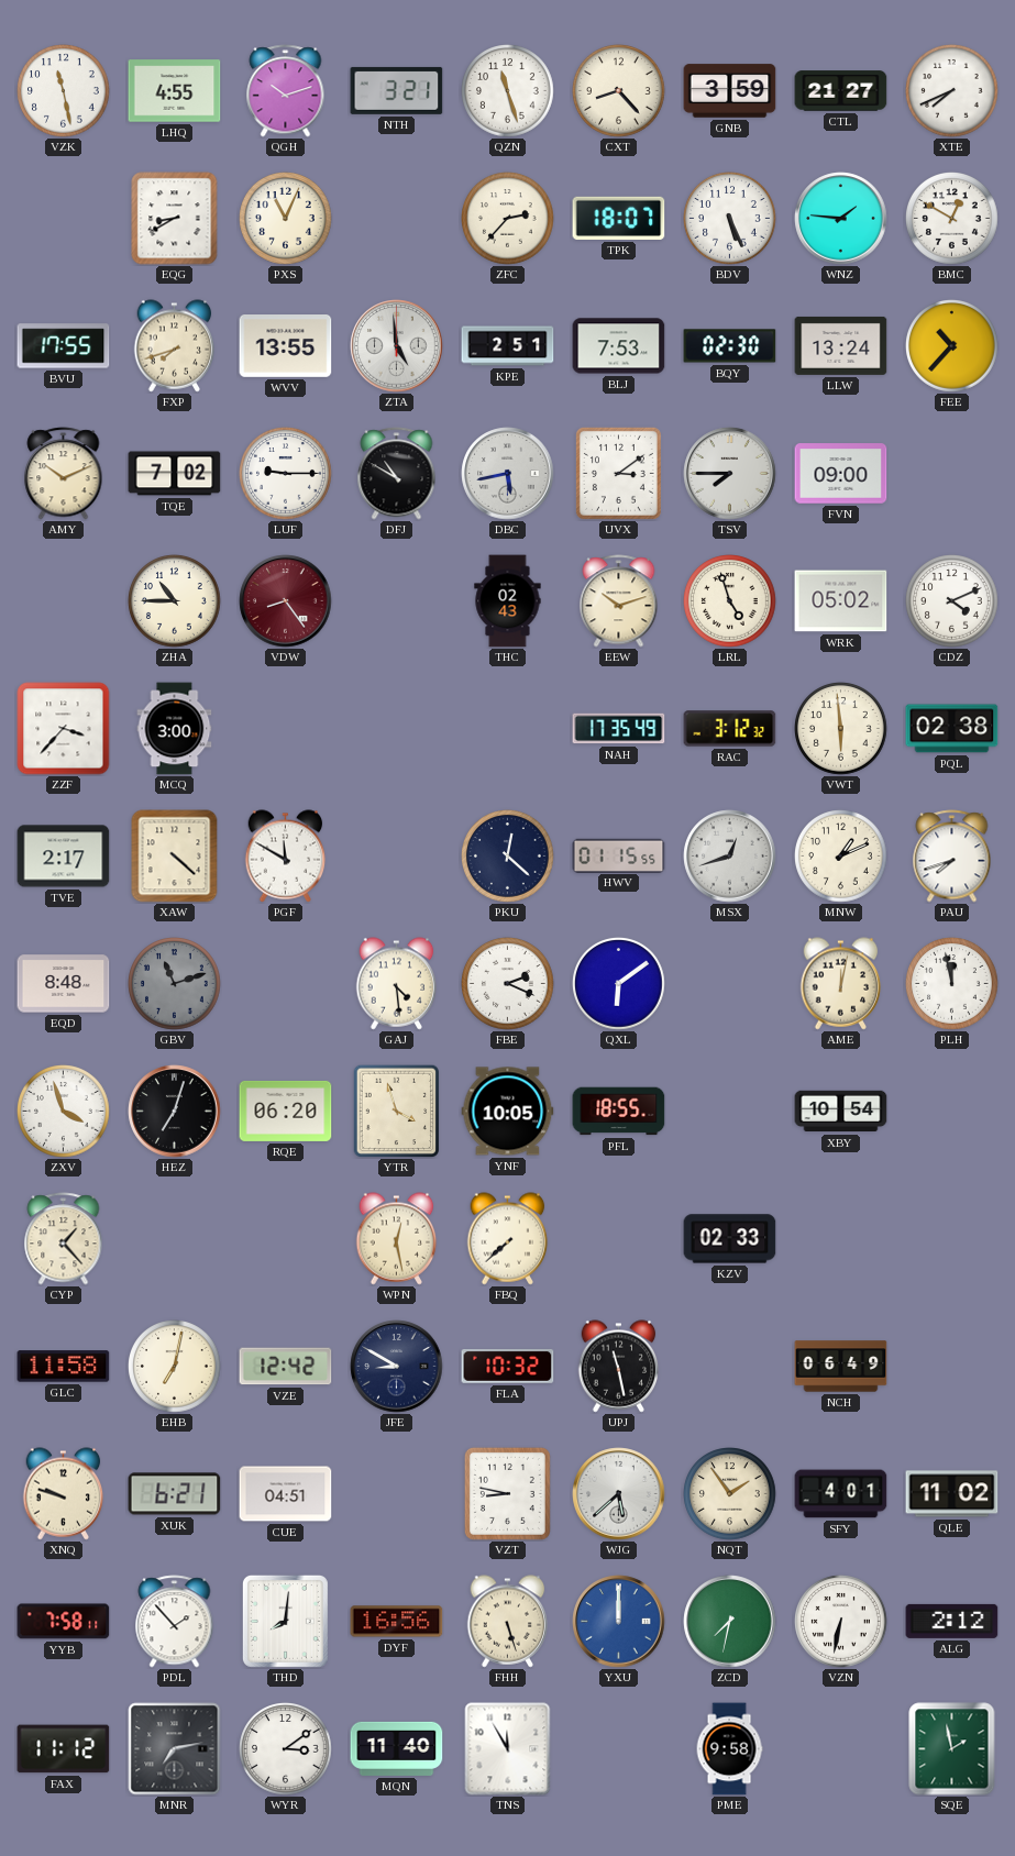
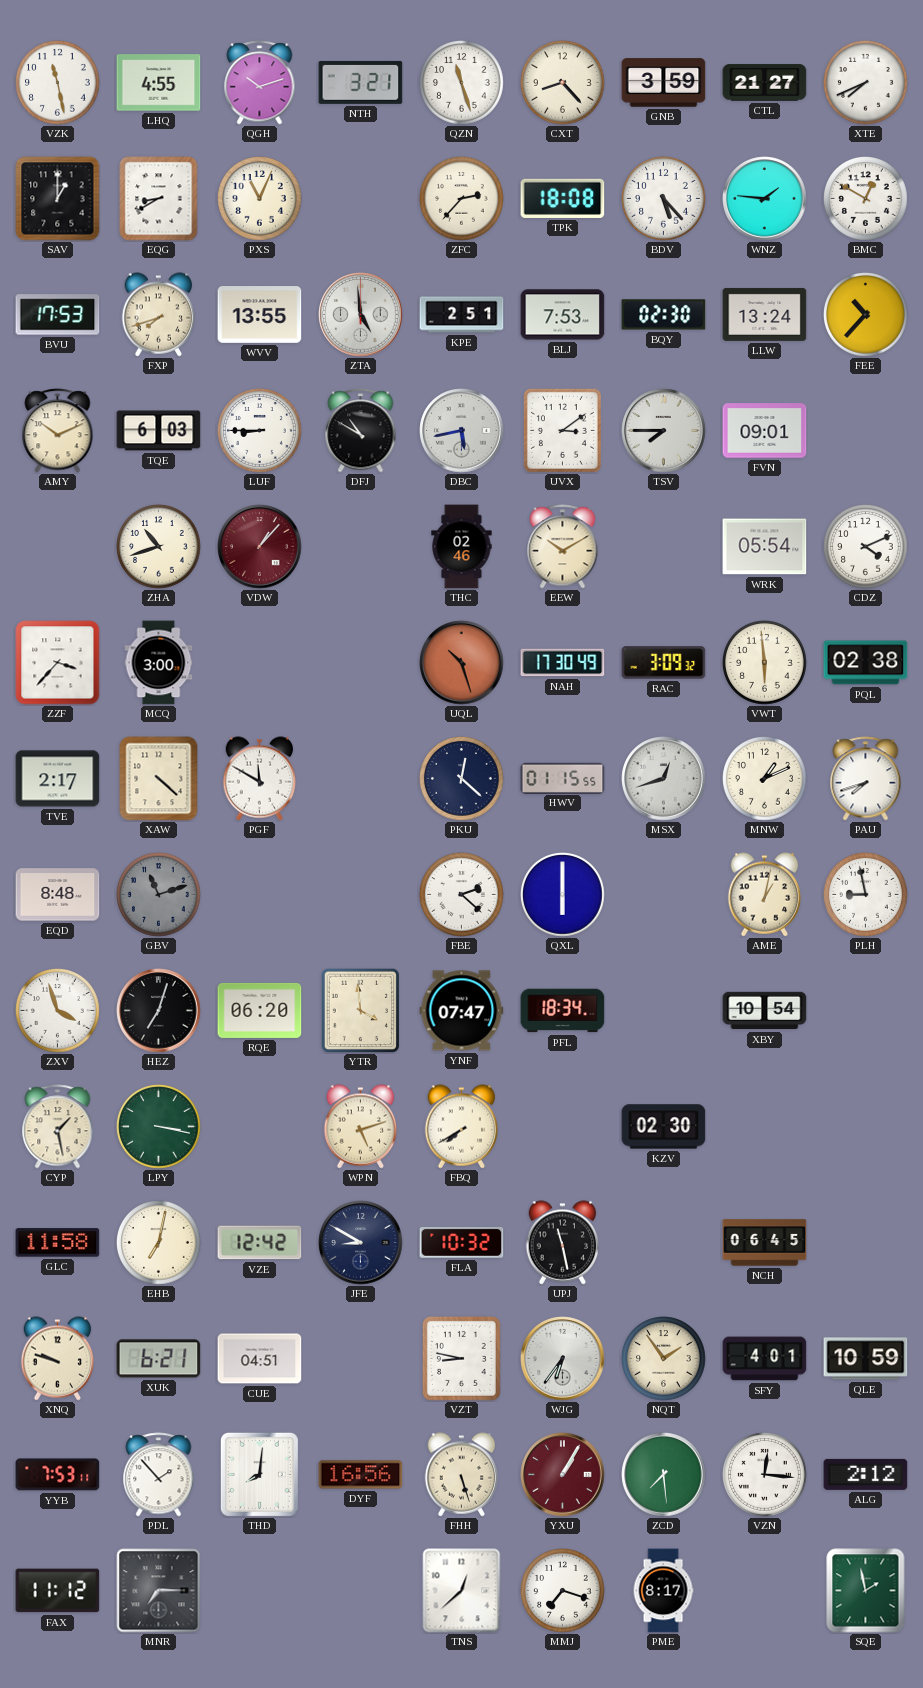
SAV: none -> 1:00
TPK: 18:07 -> 18:08
BDV: 5:26 -> 5:23
BVU: 17:55 -> 17:53
TQE: 7:02 -> 6:03
LUF: 9:15 -> 8:45
FVN: 09:00 -> 09:01
ZHA: 10:45 -> 10:42
VDW: 8:24 -> 1:07
THC: 02:43 -> 02:46
EEW: 10:12 -> 10:10
LRL: 4:57 -> none
WRK: 05:02 -> 05:54
UQL: none -> 10:27
NAH: 17:35 -> 17:30
RAC: 3:12 -> 3:09
GAJ: 4:29 -> none
FBE: 2:19 -> 2:22
QXL: 6:09 -> 6:00
AME: 12:02 -> 1:02
PLH: 11:58 -> 8:58
YTR: 3:57 -> 3:59
YNF: 10:05 -> 07:47
PFL: 18:55 -> 18:34
CYP: 1:23 -> 1:28
LPY: none -> 3:17
WPN: 12:28 -> 5:12
FBQ: 7:38 -> 7:40
KZV: 02:33 -> 02:30
NCH: 06:49 -> 06:45
WJG: 5:38 -> 6:36
QLE: 11:02 -> 10:59
YYB: 7:58 -> 7:53
YXU: 12:00 -> 1:05
YXU dial: blue -> burgundy
ZCD: 7:32 -> 7:29
VZN: 6:32 -> 12:16
MNR: 7:13 -> 7:15
WYR: 3:09 -> none
MQN: 11:40 -> none
TNS: 11:55 -> 12:38
MMJ: none -> 7:18
PME: 9:58 -> 8:17
